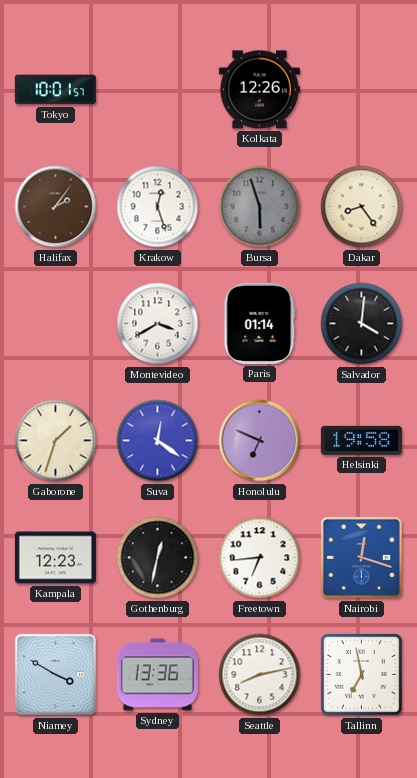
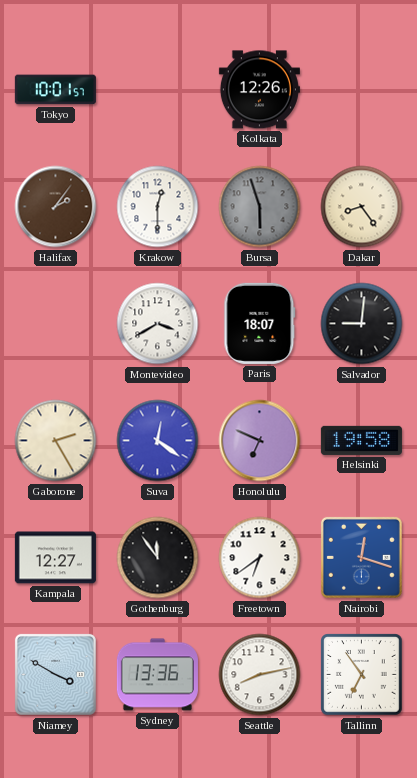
Krakow: 12:27 -> 12:30
Paris: 01:14 -> 18:07
Salvador: 4:01 -> 9:01
Gaborone: 1:33 -> 2:25
Kampala: 12:23 -> 12:27
Gothenburg: 12:32 -> 11:54
Freetown: 6:44 -> 6:39
Tallinn: 6:58 -> 6:54
